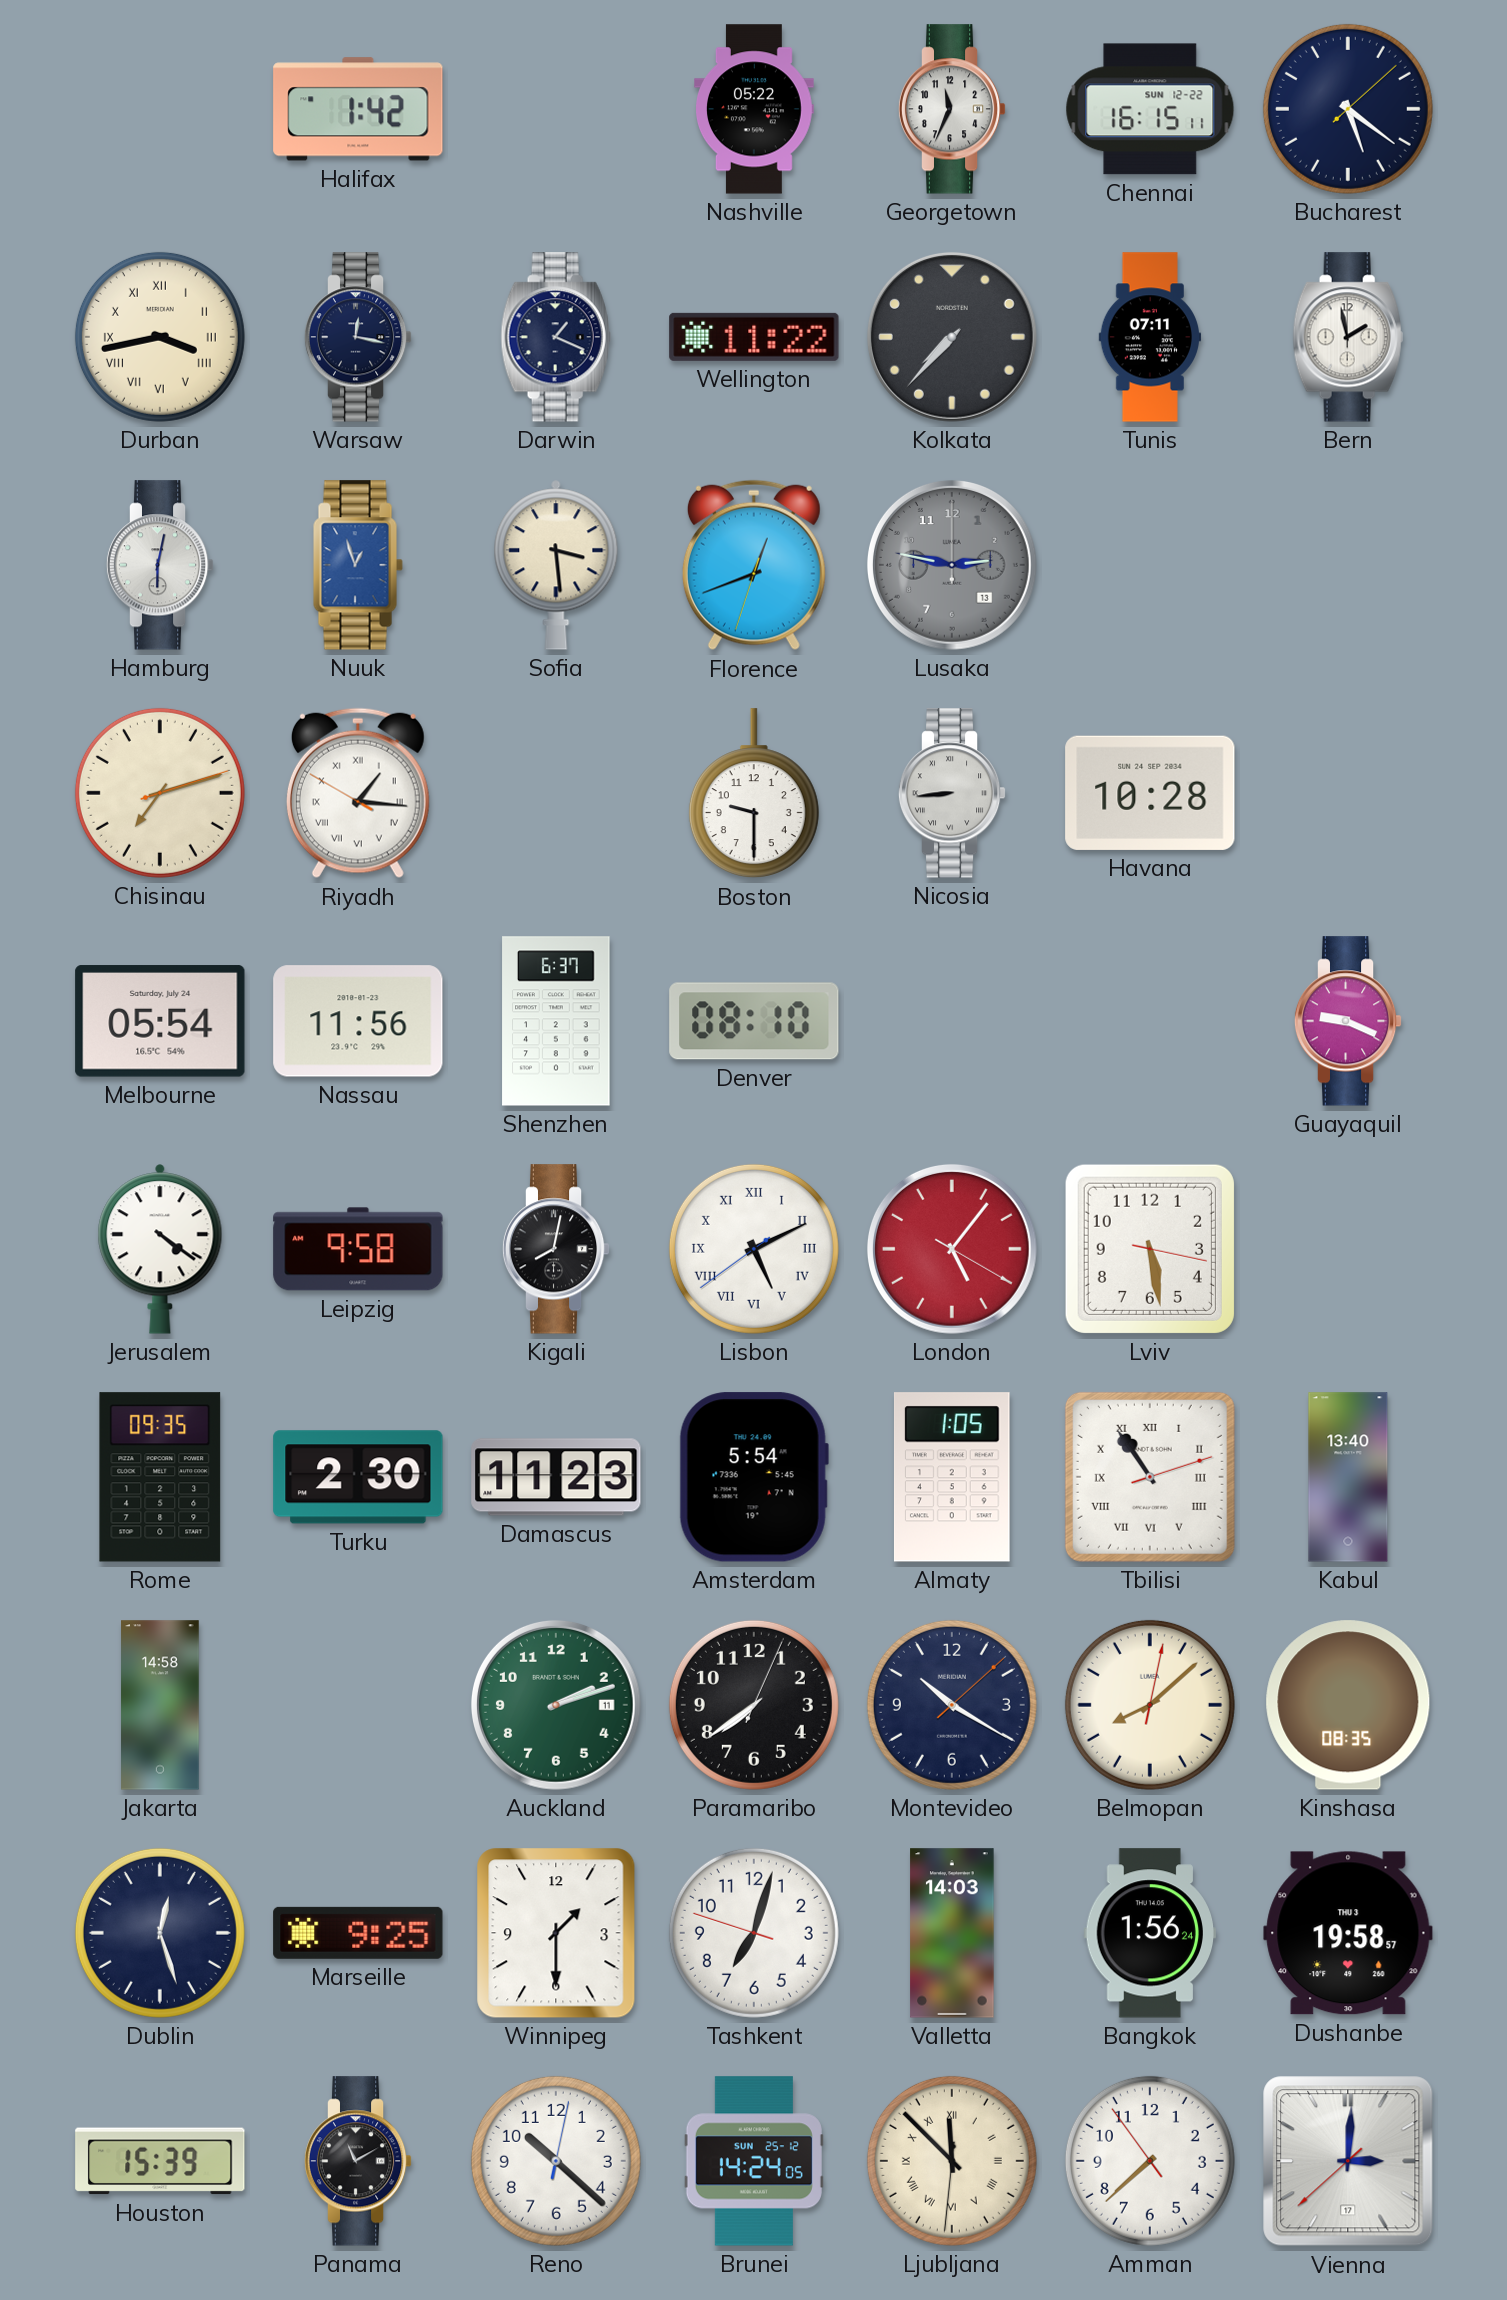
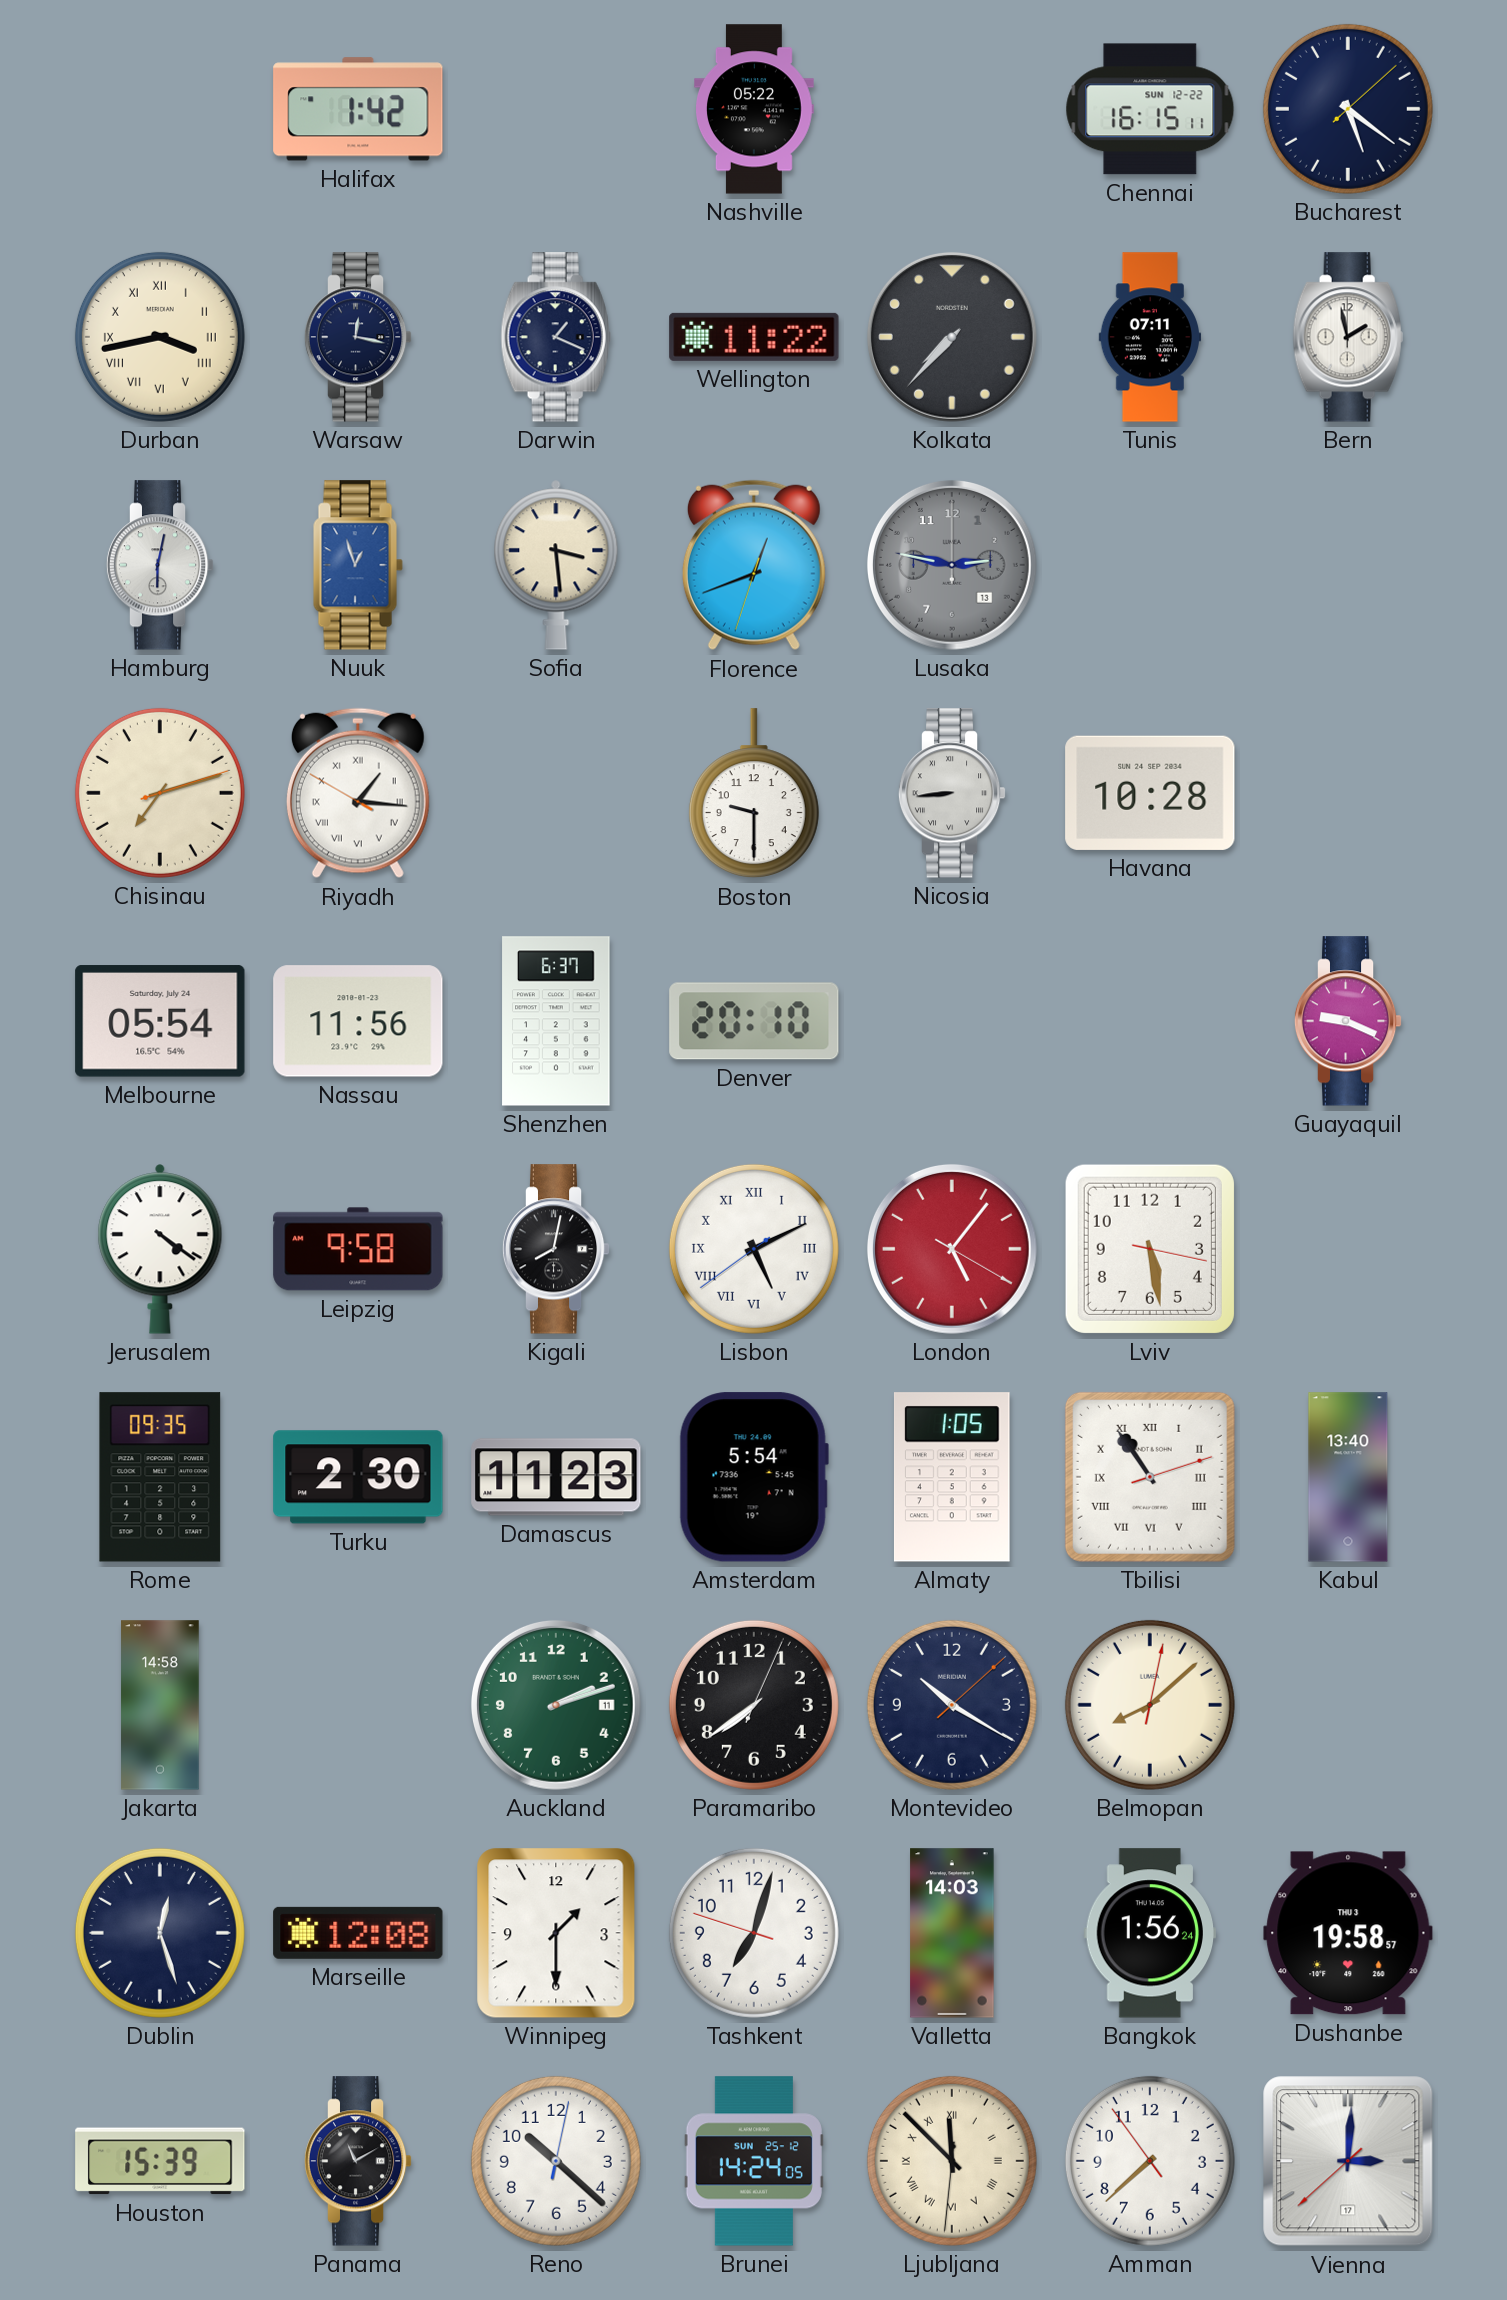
Georgetown: 11:34 -> none
Denver: 08:10 -> 20:10
Kinshasa: 08:35 -> none
Marseille: 9:25 -> 12:08
